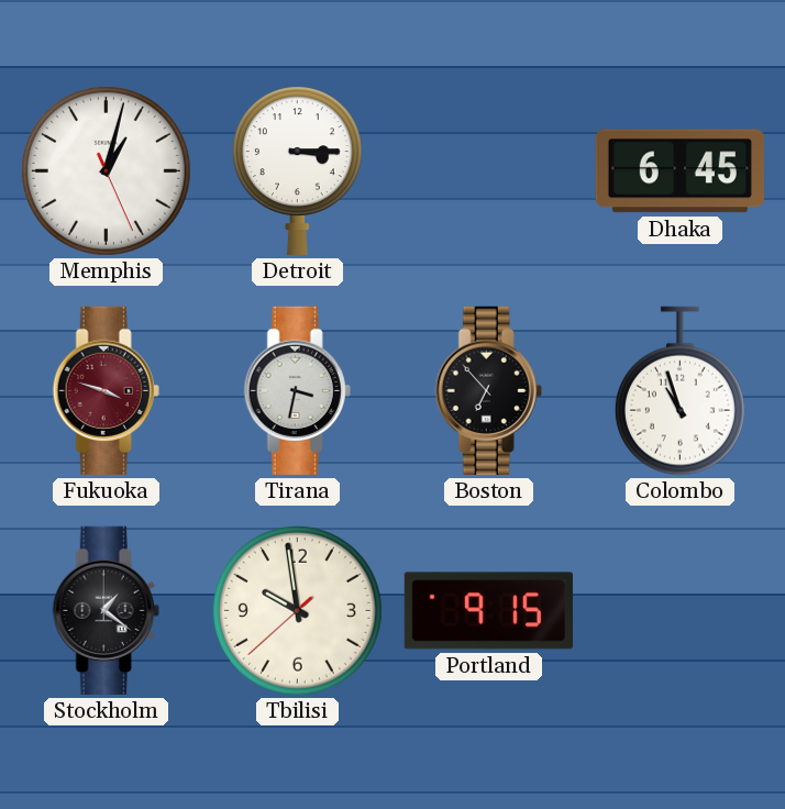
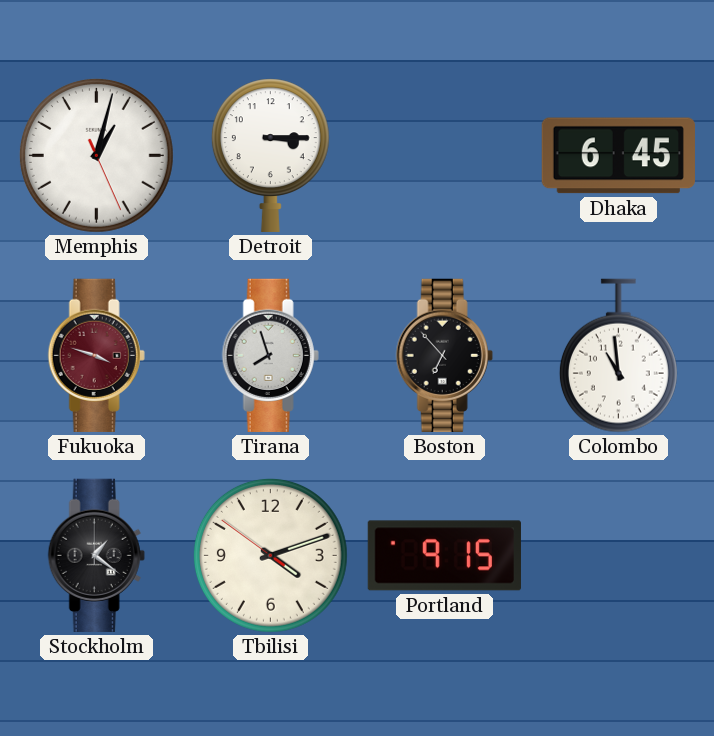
Tirana: 3:32 -> 7:57
Colombo: 10:57 -> 10:59
Tbilisi: 9:58 -> 4:11
